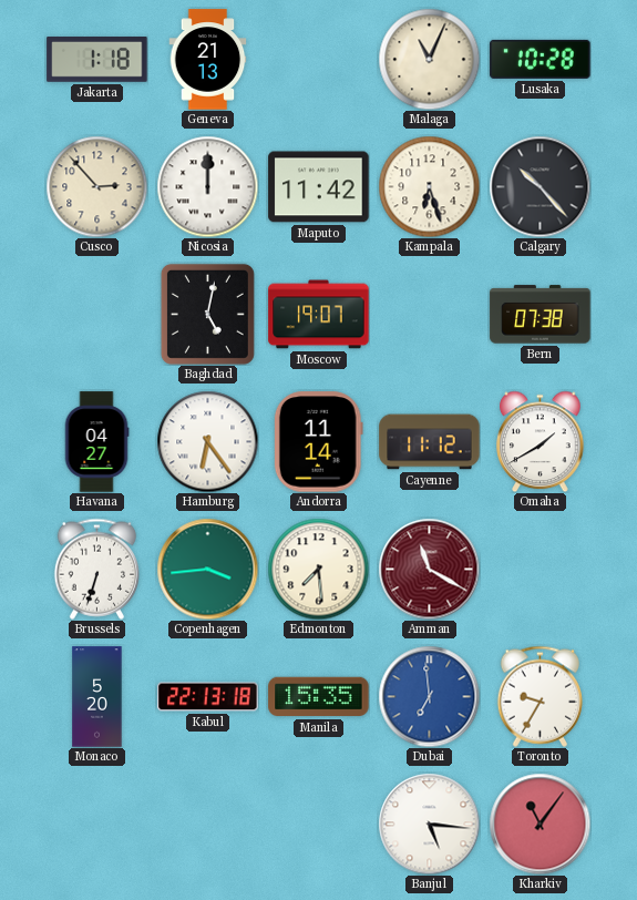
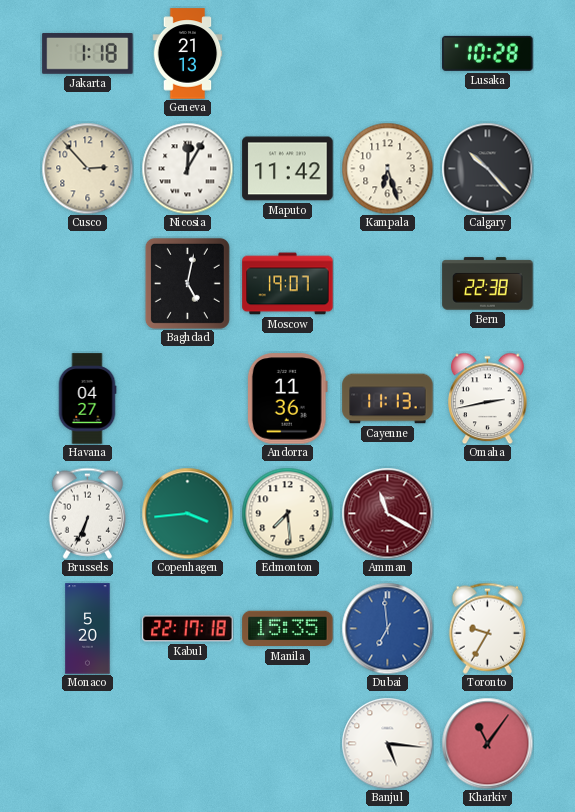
Malaga: 11:04 -> none
Nicosia: 12:00 -> 12:05
Bern: 07:38 -> 22:38
Hamburg: 6:24 -> none
Andorra: 11:14 -> 11:36
Cayenne: 11:12 -> 11:13
Omaha: 1:40 -> 2:43
Brussels: 6:33 -> 6:34
Kabul: 22:13 -> 22:17
